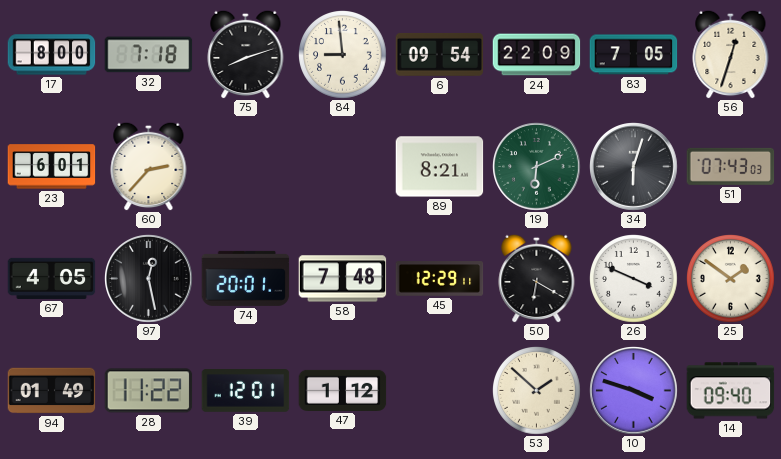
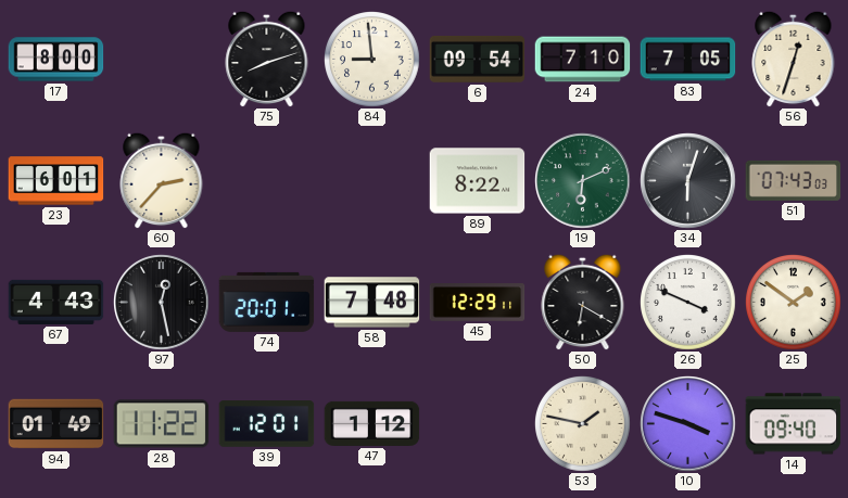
32: 7:18 -> none
24: 22:09 -> 7:10
89: 8:21 -> 8:22
67: 4:05 -> 4:43
53: 1:52 -> 1:47
